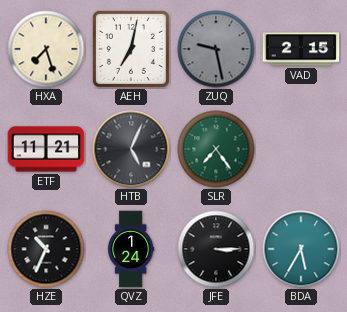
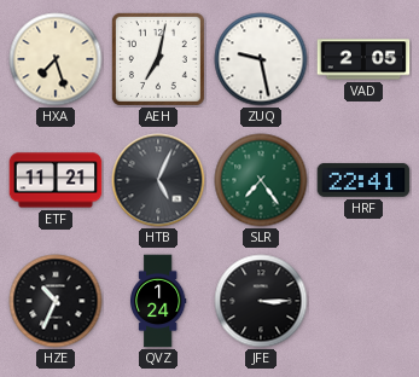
ZUQ dial: grey -> white
VAD: 2:15 -> 2:05
HRF: none -> 22:41
BDA: 5:35 -> none
